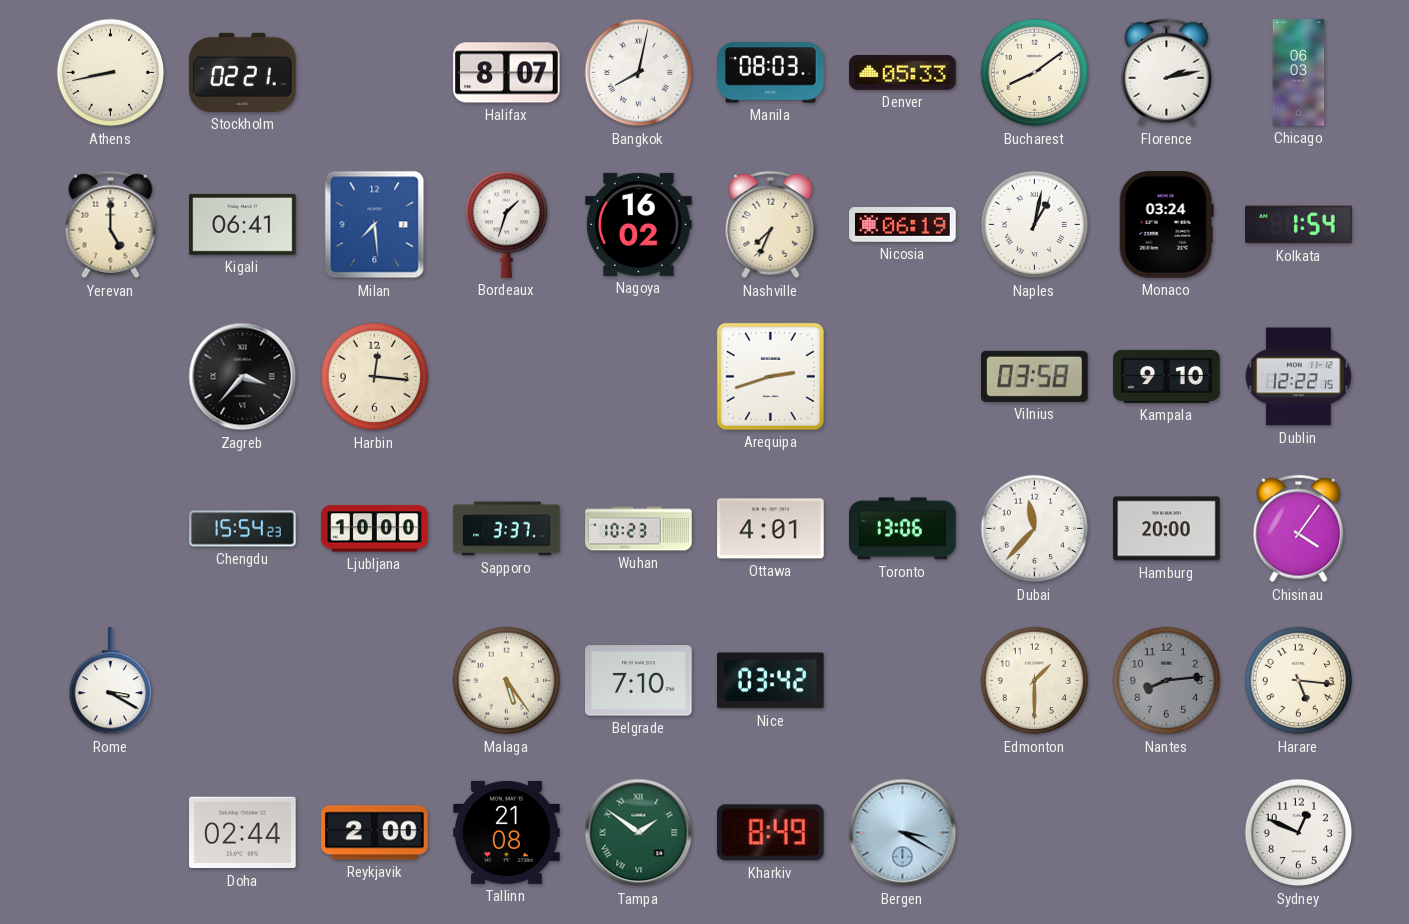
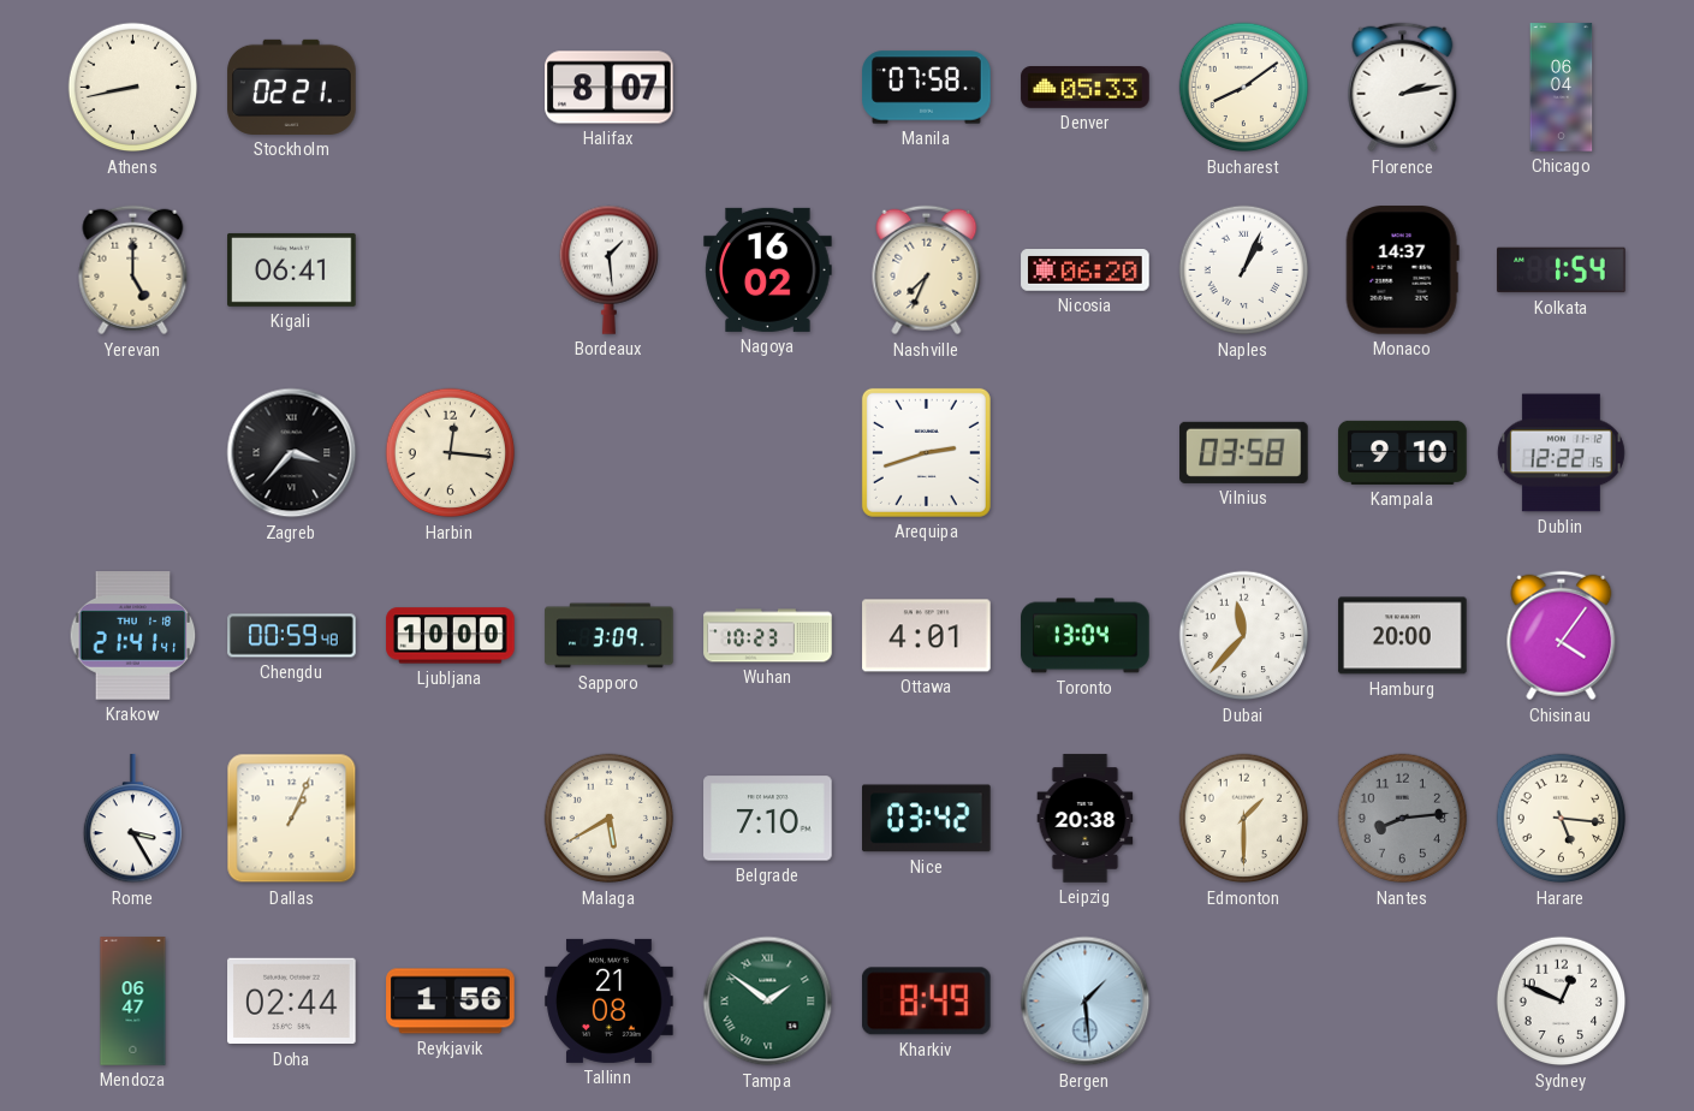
Bangkok: 8:02 -> none
Manila: 08:03 -> 07:58
Chicago: 06:03 -> 06:04
Milan: 7:29 -> none
Bordeaux: 1:33 -> 1:29
Nicosia: 06:19 -> 06:20
Naples: 1:02 -> 1:04
Monaco: 03:24 -> 14:37
Krakow: none -> 21:41
Chengdu: 15:54 -> 00:59
Sapporo: 3:37 -> 3:09
Toronto: 13:06 -> 13:04
Rome: 3:20 -> 3:25
Dallas: none -> 1:04
Malaga: 5:24 -> 5:40
Leipzig: none -> 20:38
Mendoza: none -> 06:47
Reykjavik: 2:00 -> 1:56
Bergen: 3:20 -> 1:29
